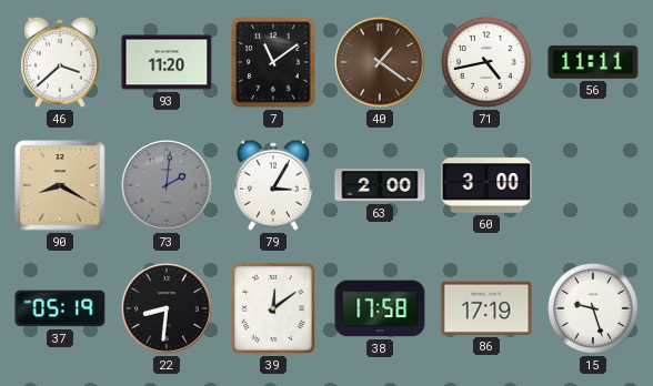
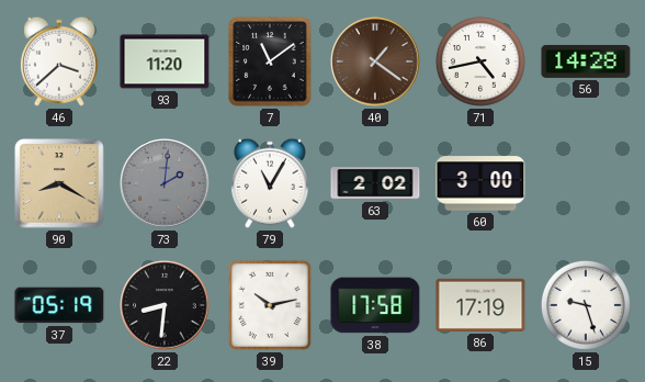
56: 11:11 -> 14:28
79: 3:05 -> 11:05
63: 2:00 -> 2:02
39: 12:09 -> 10:13
